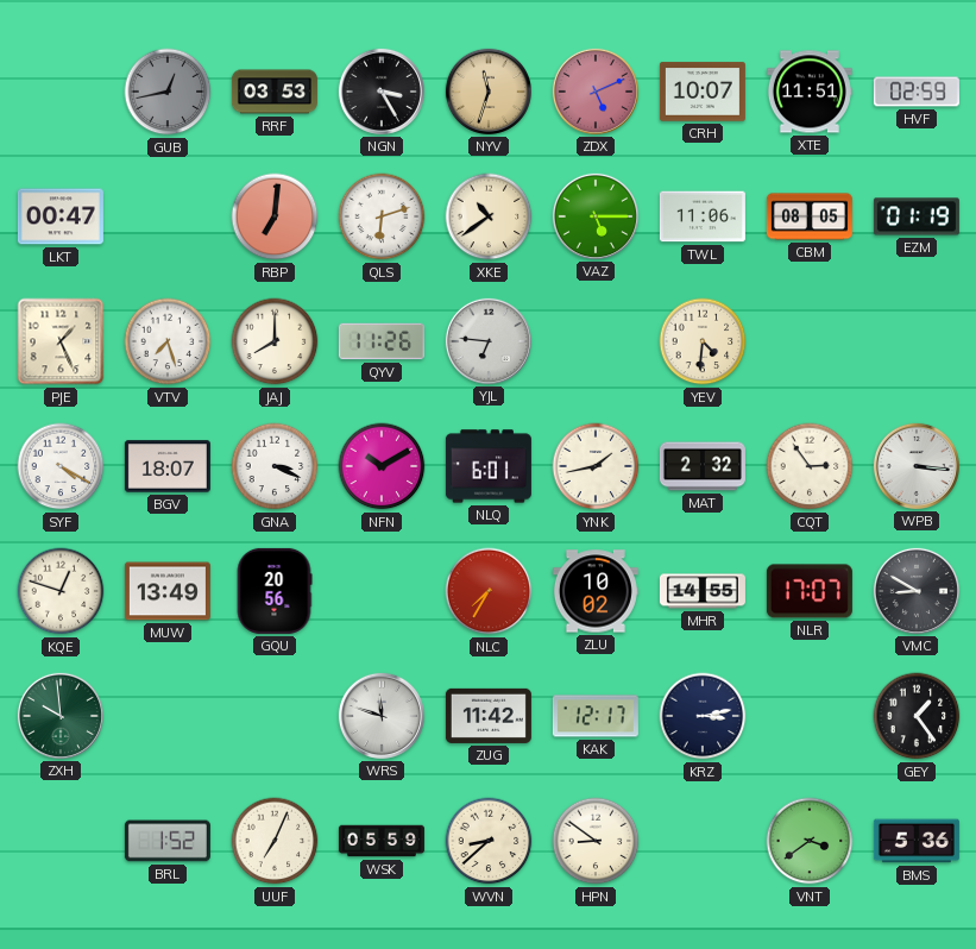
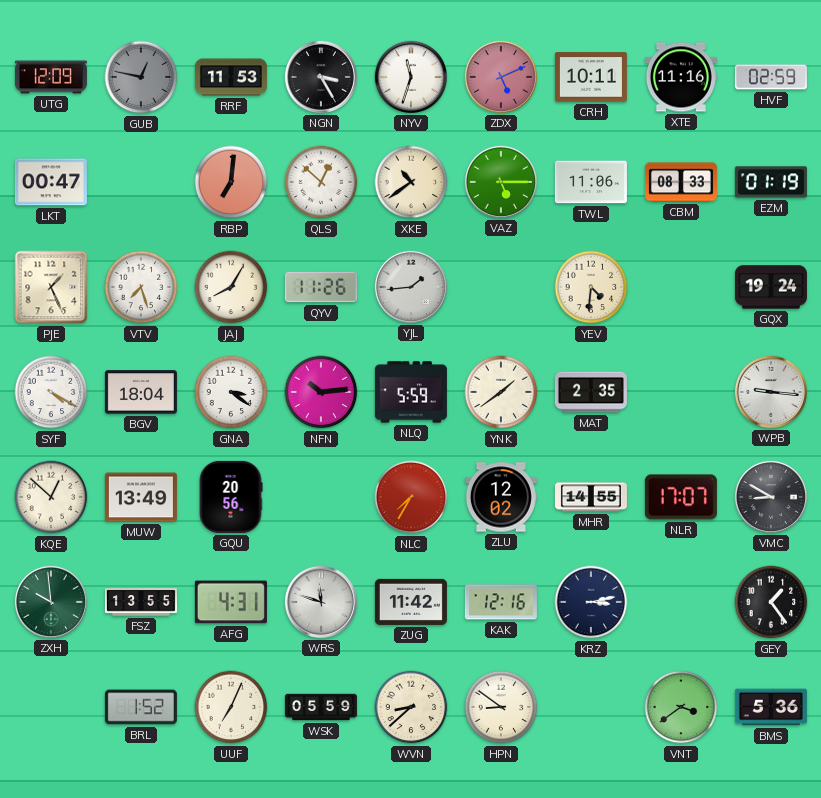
UTG: none -> 12:09
GUB: 12:43 -> 12:47
RRF: 03:53 -> 11:53
NYV dial: champagne -> white
CRH: 10:07 -> 10:11
XTE: 11:51 -> 11:16
QLS: 6:12 -> 12:52
CBM: 08:05 -> 08:33
JAJ: 8:00 -> 8:05
YJL: 6:46 -> 1:44
GQX: none -> 19:24
BGV: 18:07 -> 18:04
GNA: 3:19 -> 3:21
NFN: 10:10 -> 10:14
NLQ: 6:01 -> 5:59
YNK: 1:43 -> 1:39
MAT: 2:32 -> 2:35
CQT: 2:54 -> none
WPB: 3:16 -> 9:16
KQE: 12:48 -> 12:52
ZLU: 10:02 -> 12:02
FSZ: none -> 13:55
AFG: none -> 4:31
KAK: 12:17 -> 12:16
